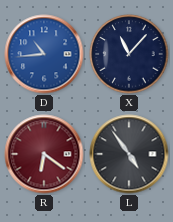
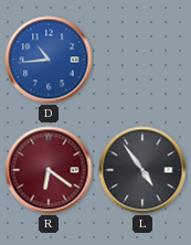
X: 11:07 -> none
